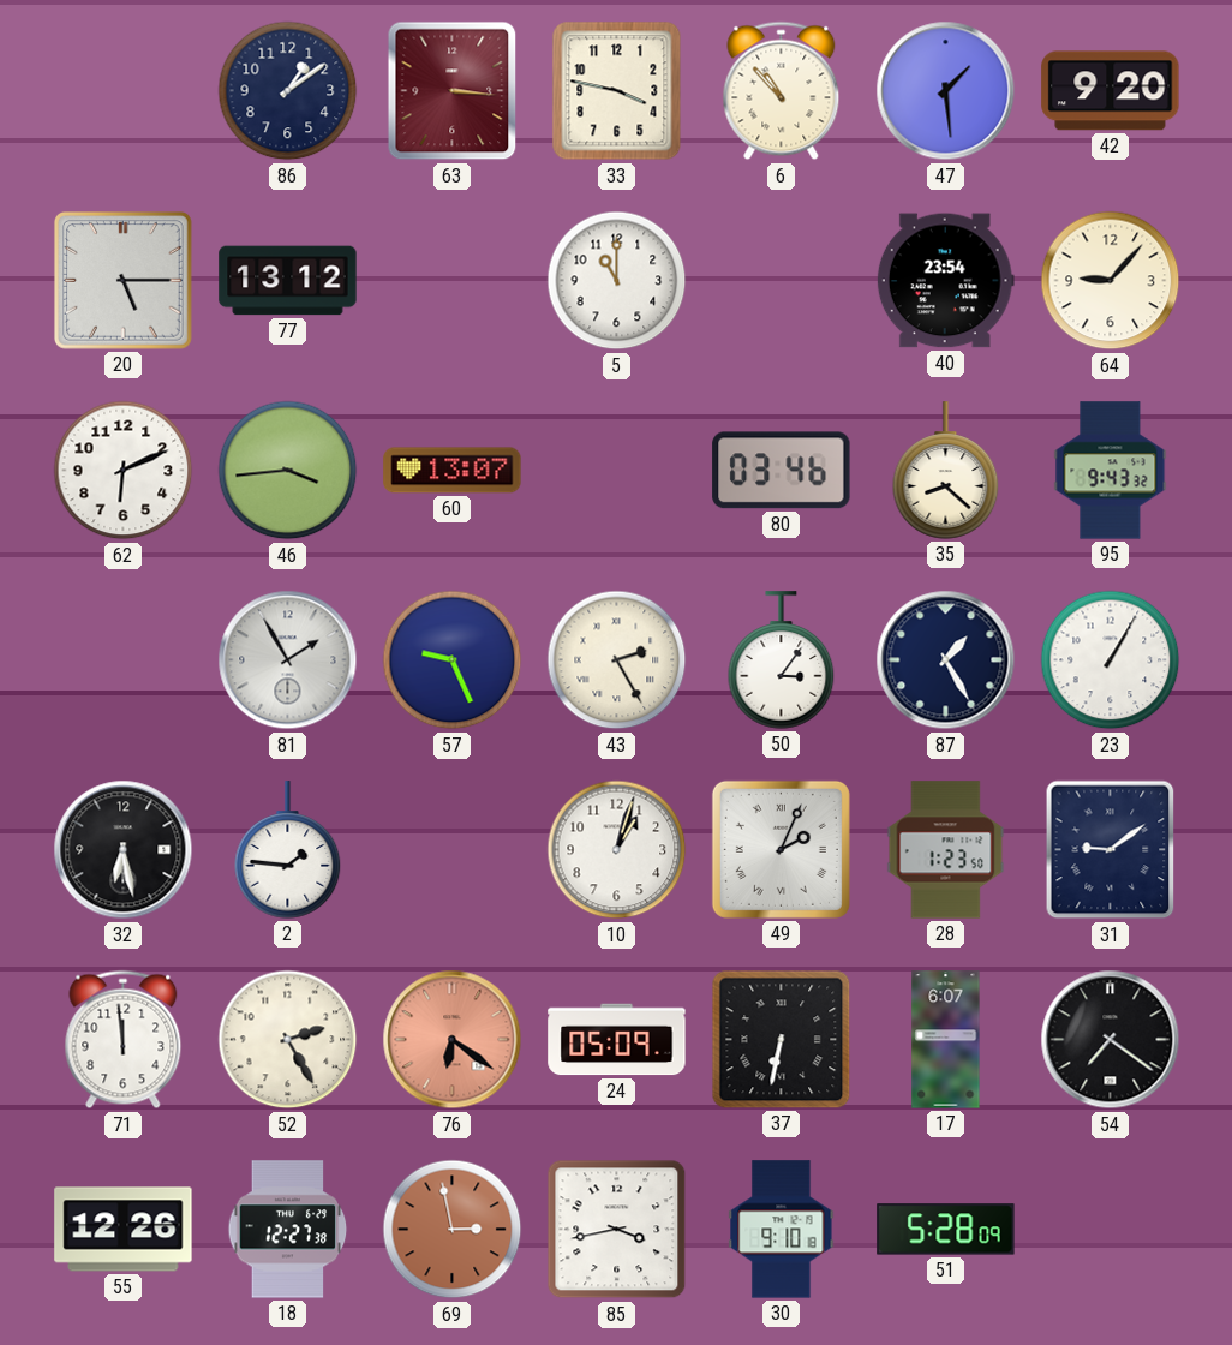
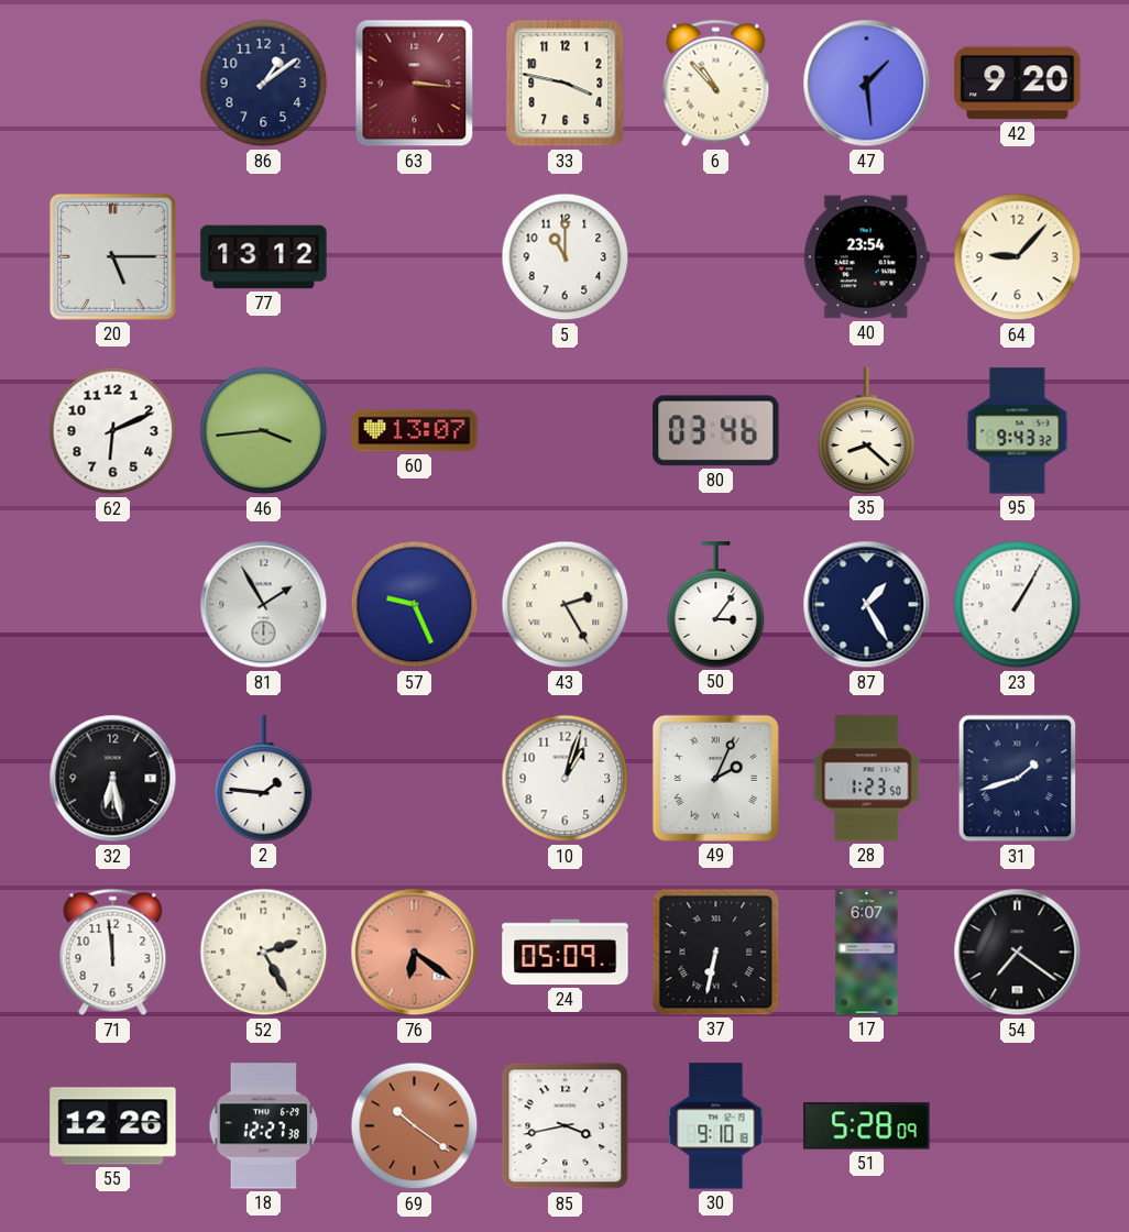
31: 9:09 -> 1:42
69: 2:58 -> 10:21
